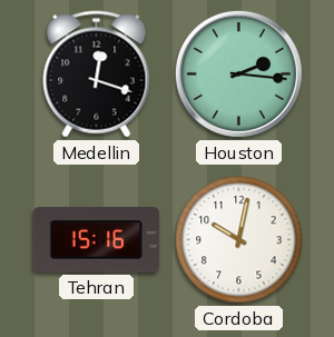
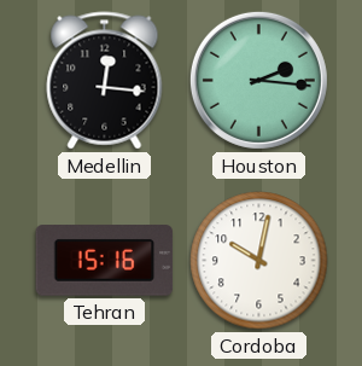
Medellin: 12:18 -> 12:16
